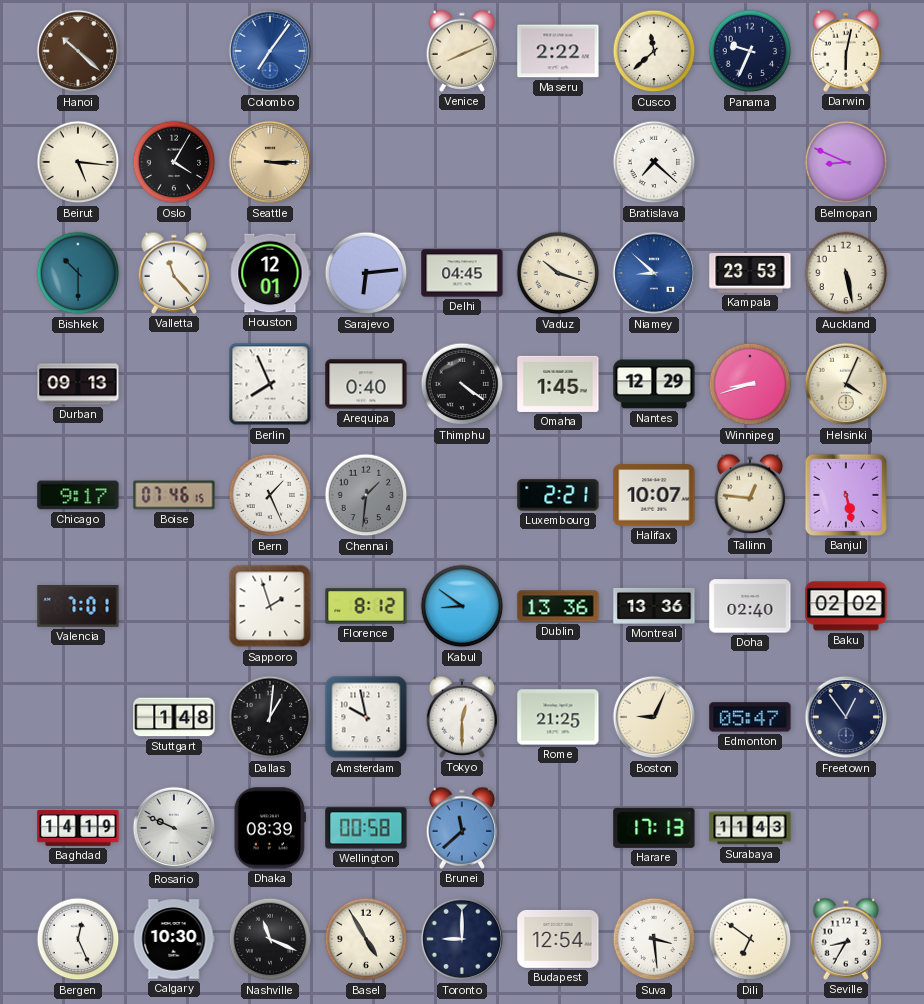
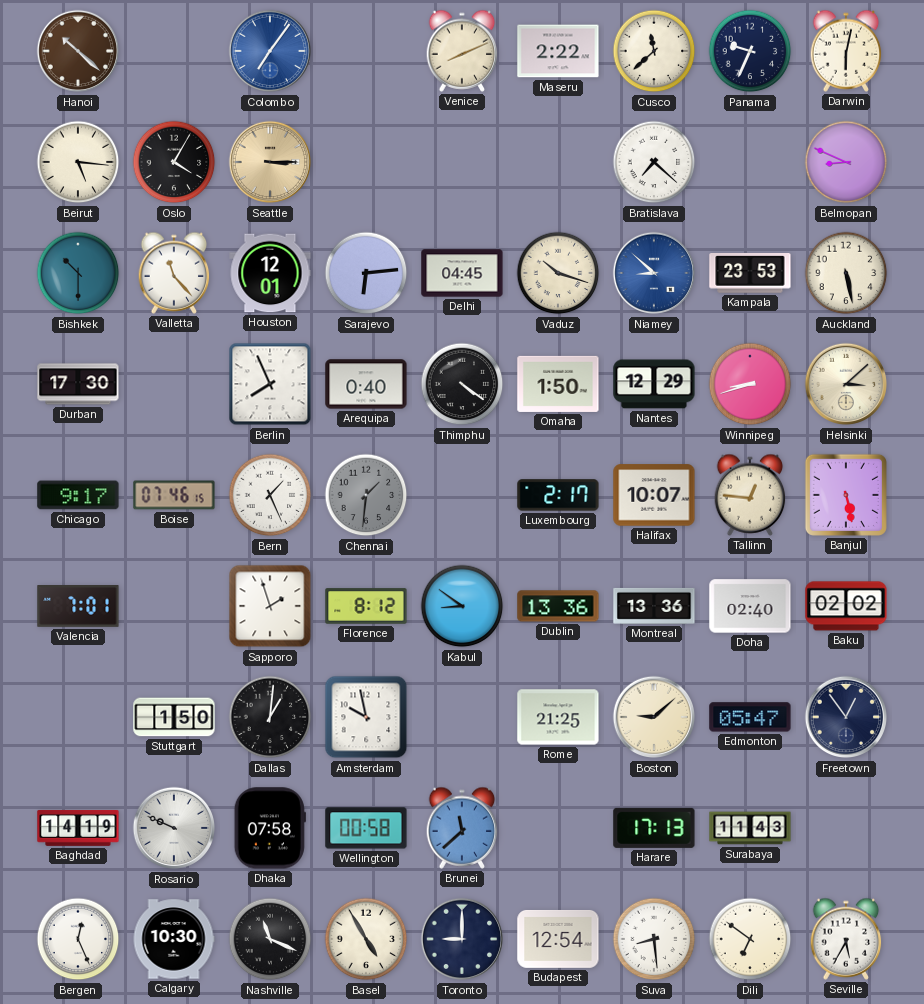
Durban: 09:13 -> 17:30
Omaha: 1:45 -> 1:50
Helsinki: 4:04 -> 3:08
Luxembourg: 2:21 -> 2:17
Stuttgart: 1:48 -> 1:50
Tokyo: 12:30 -> none
Boston: 9:04 -> 9:08
Dhaka: 08:39 -> 07:58
Suva: 3:29 -> 8:29
Seville: 8:35 -> 5:35
